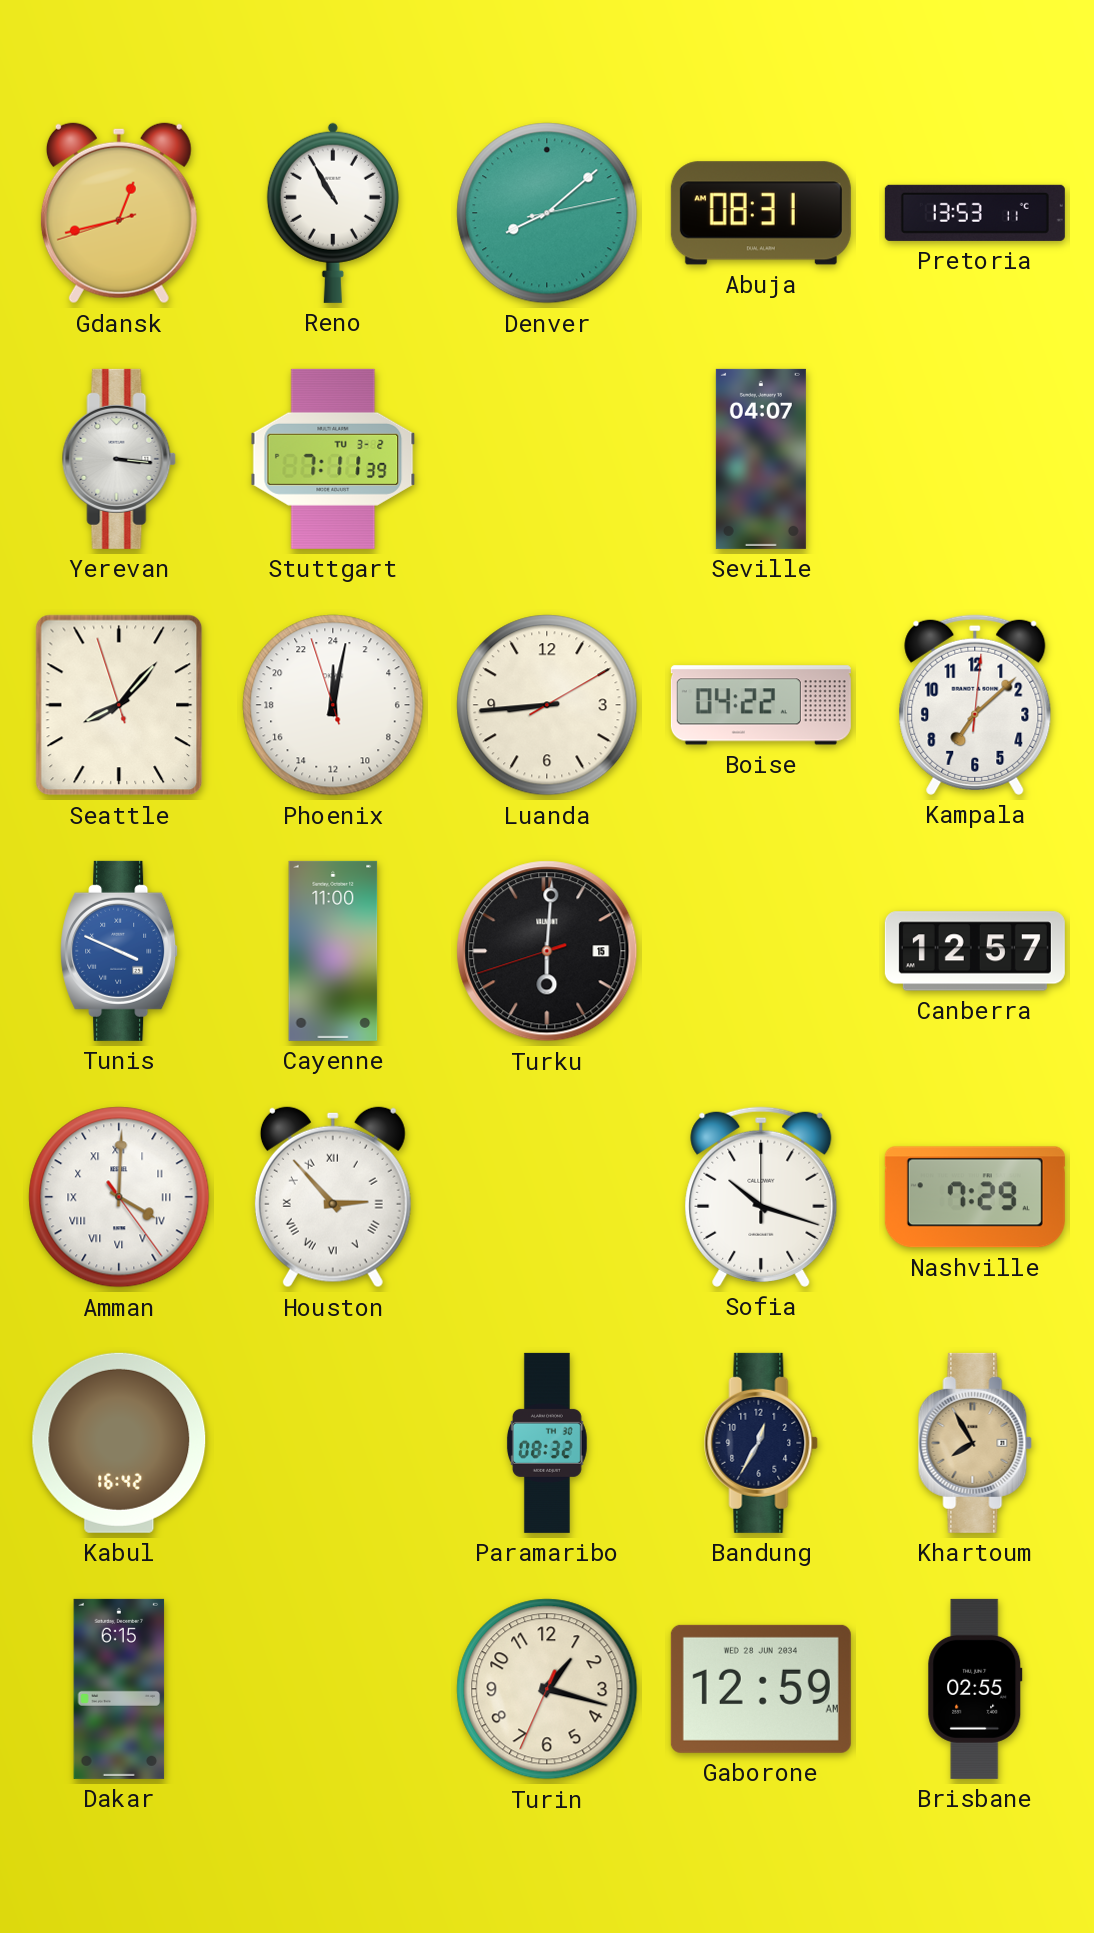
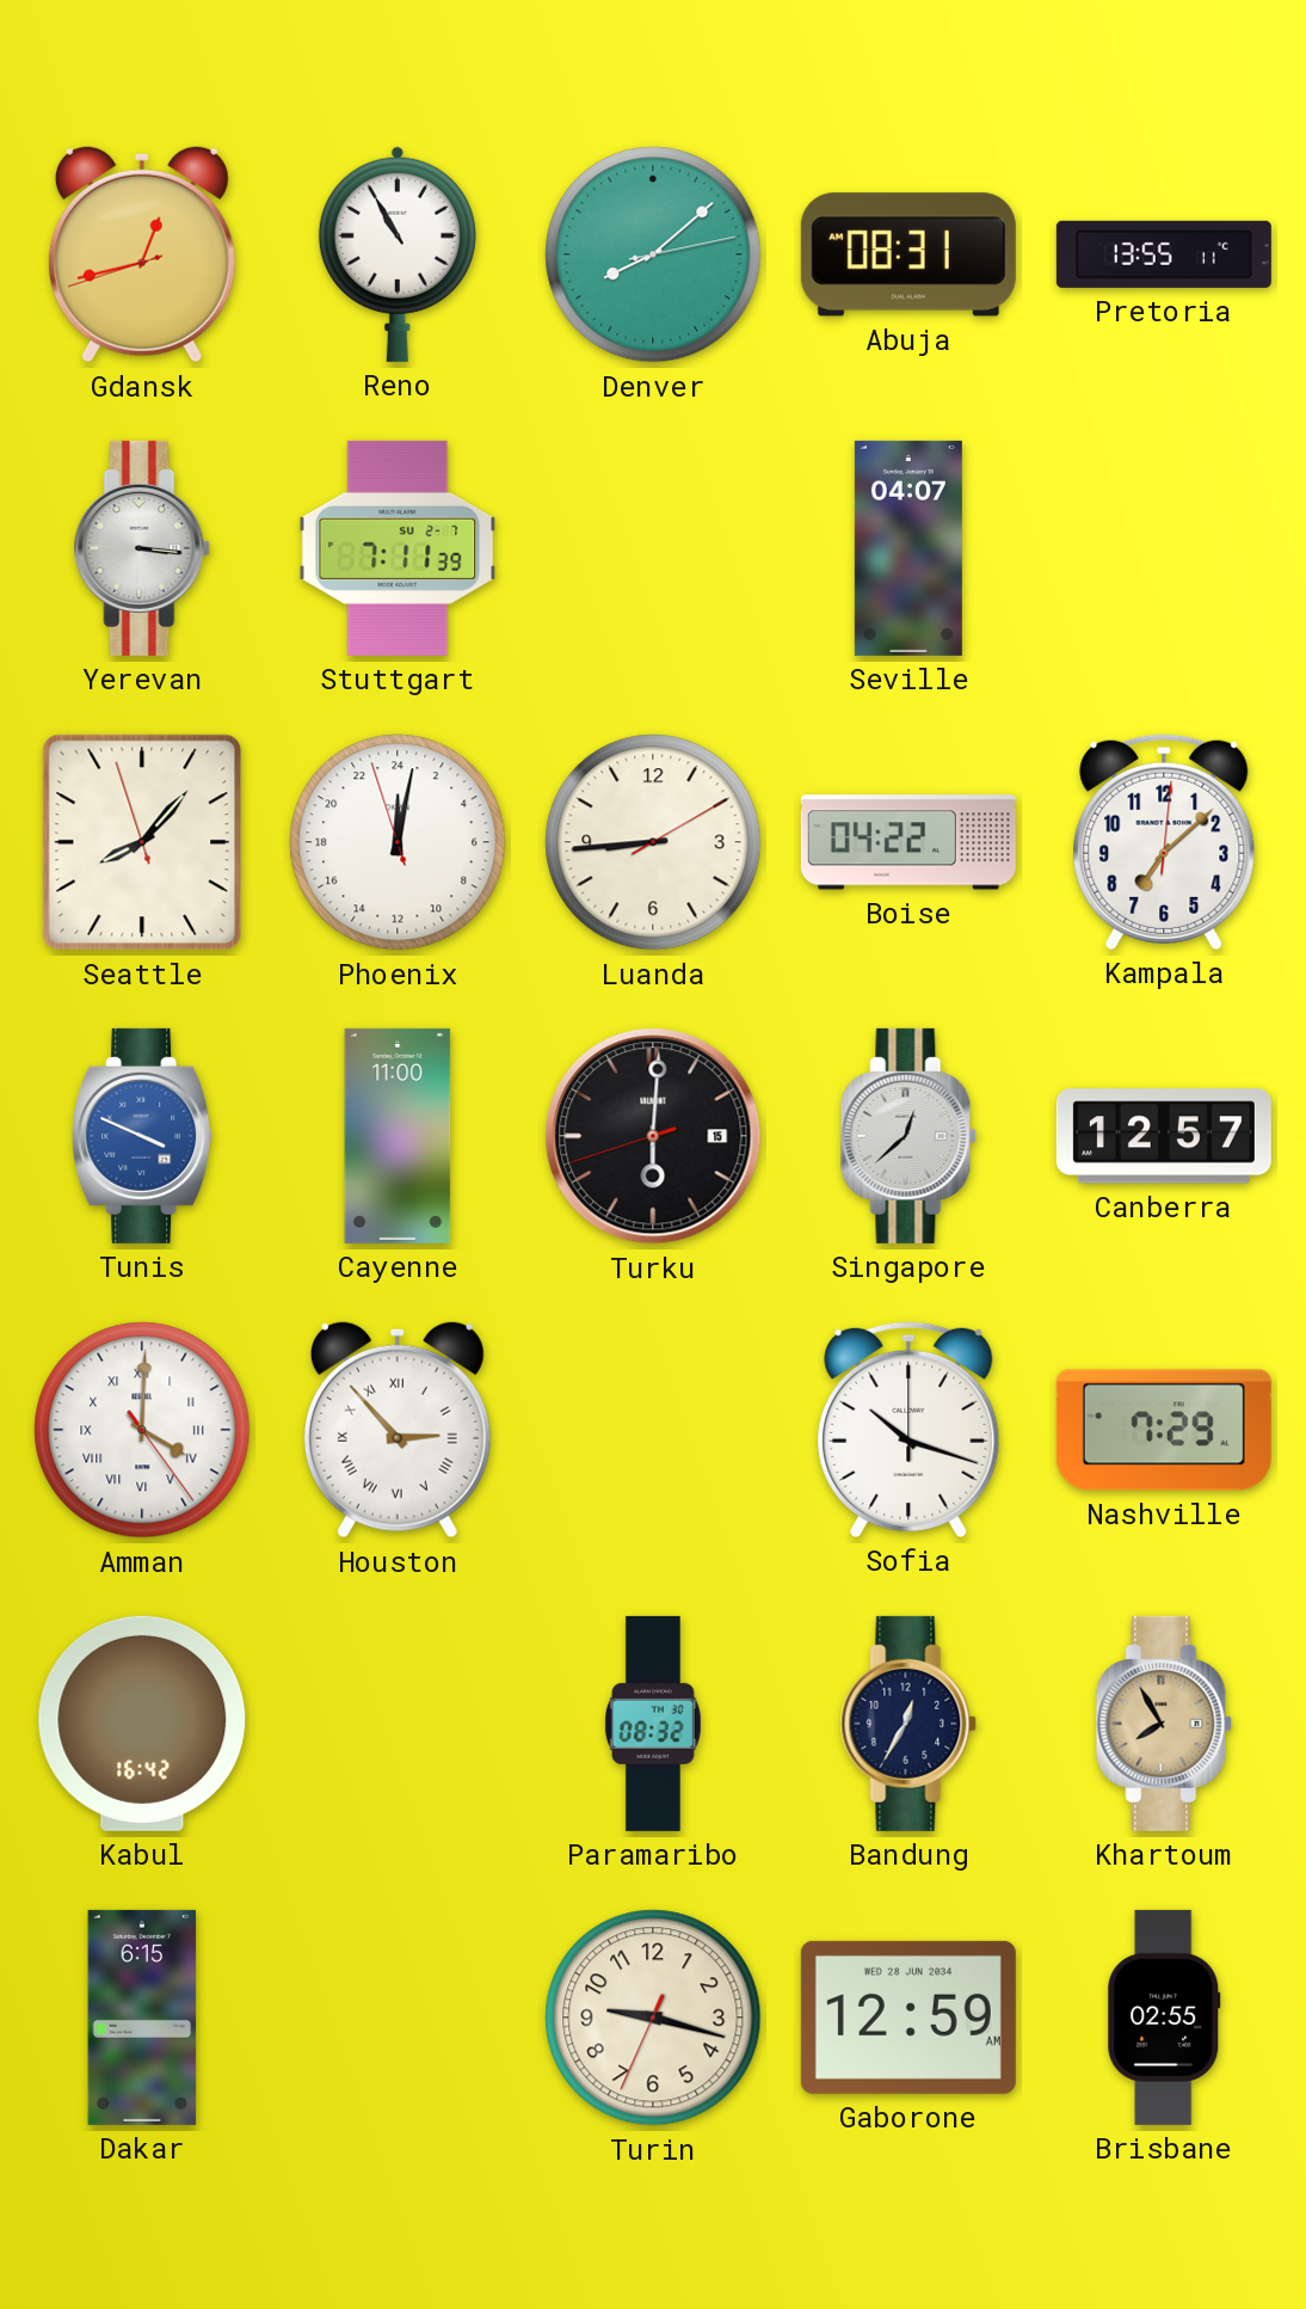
Pretoria: 13:53 -> 13:55
Stuttgart date: TU 3-2 -> SU 2-7
Singapore: none -> 12:38
Turin: 1:17 -> 9:17
